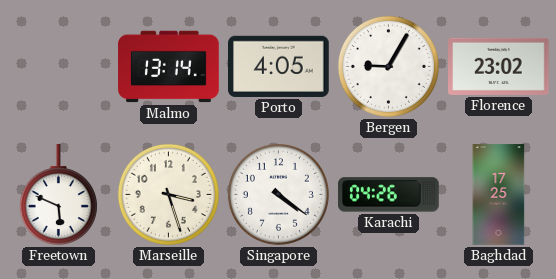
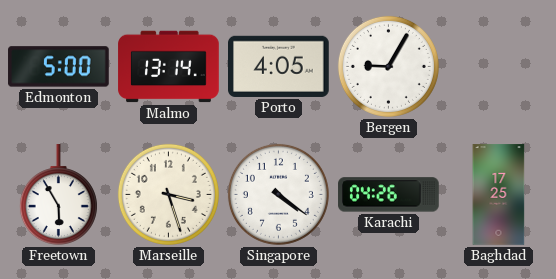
Edmonton: none -> 5:00
Florence: 23:02 -> none
Freetown: 5:49 -> 5:55
